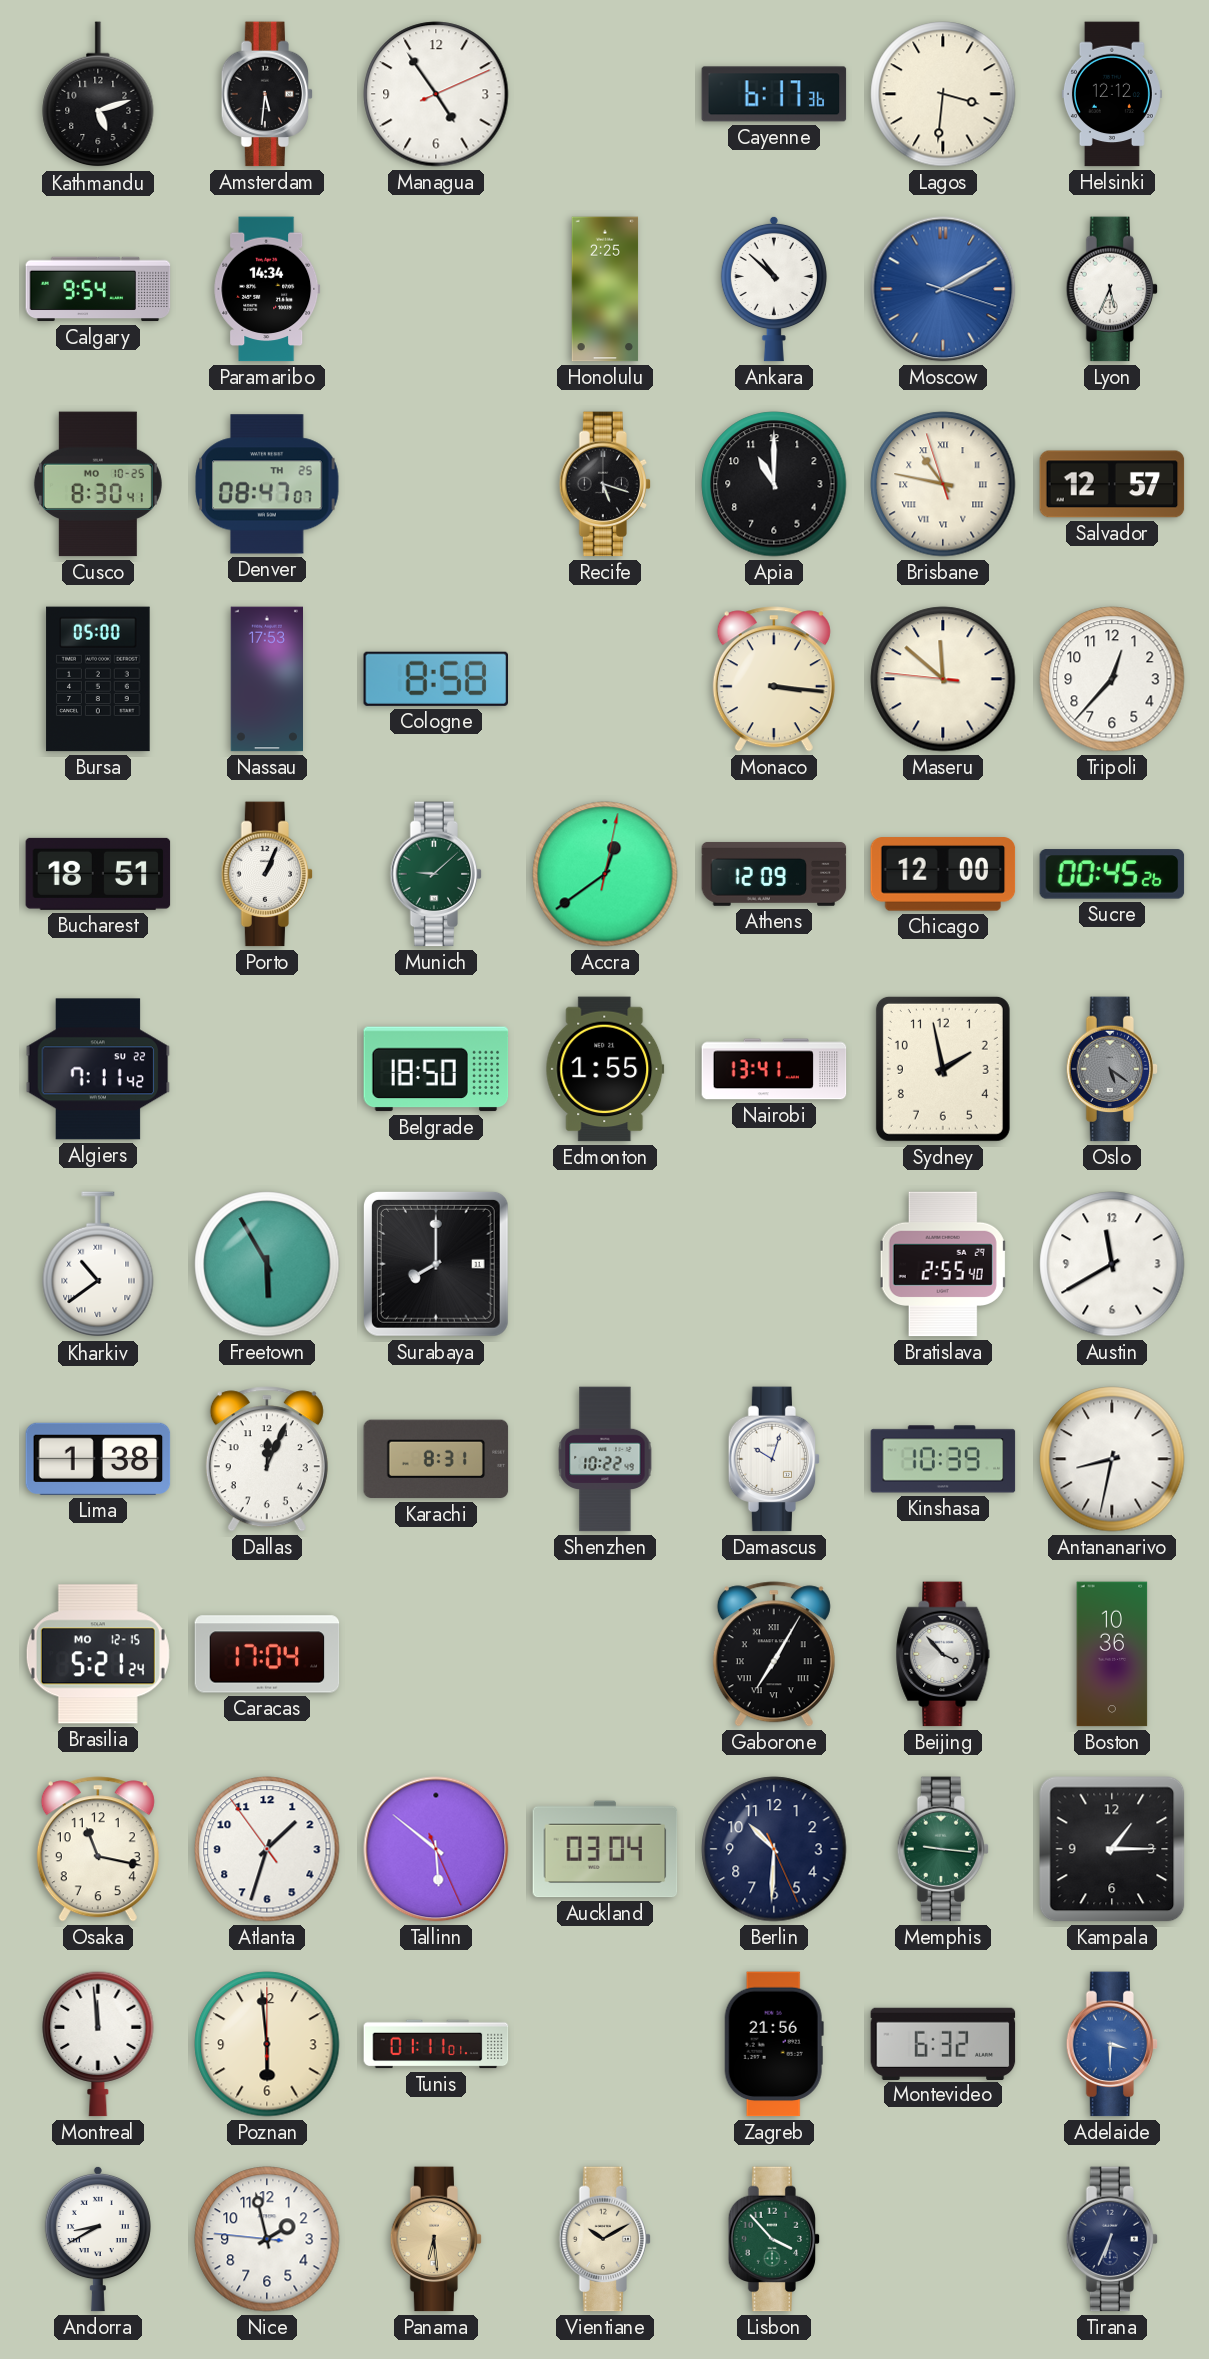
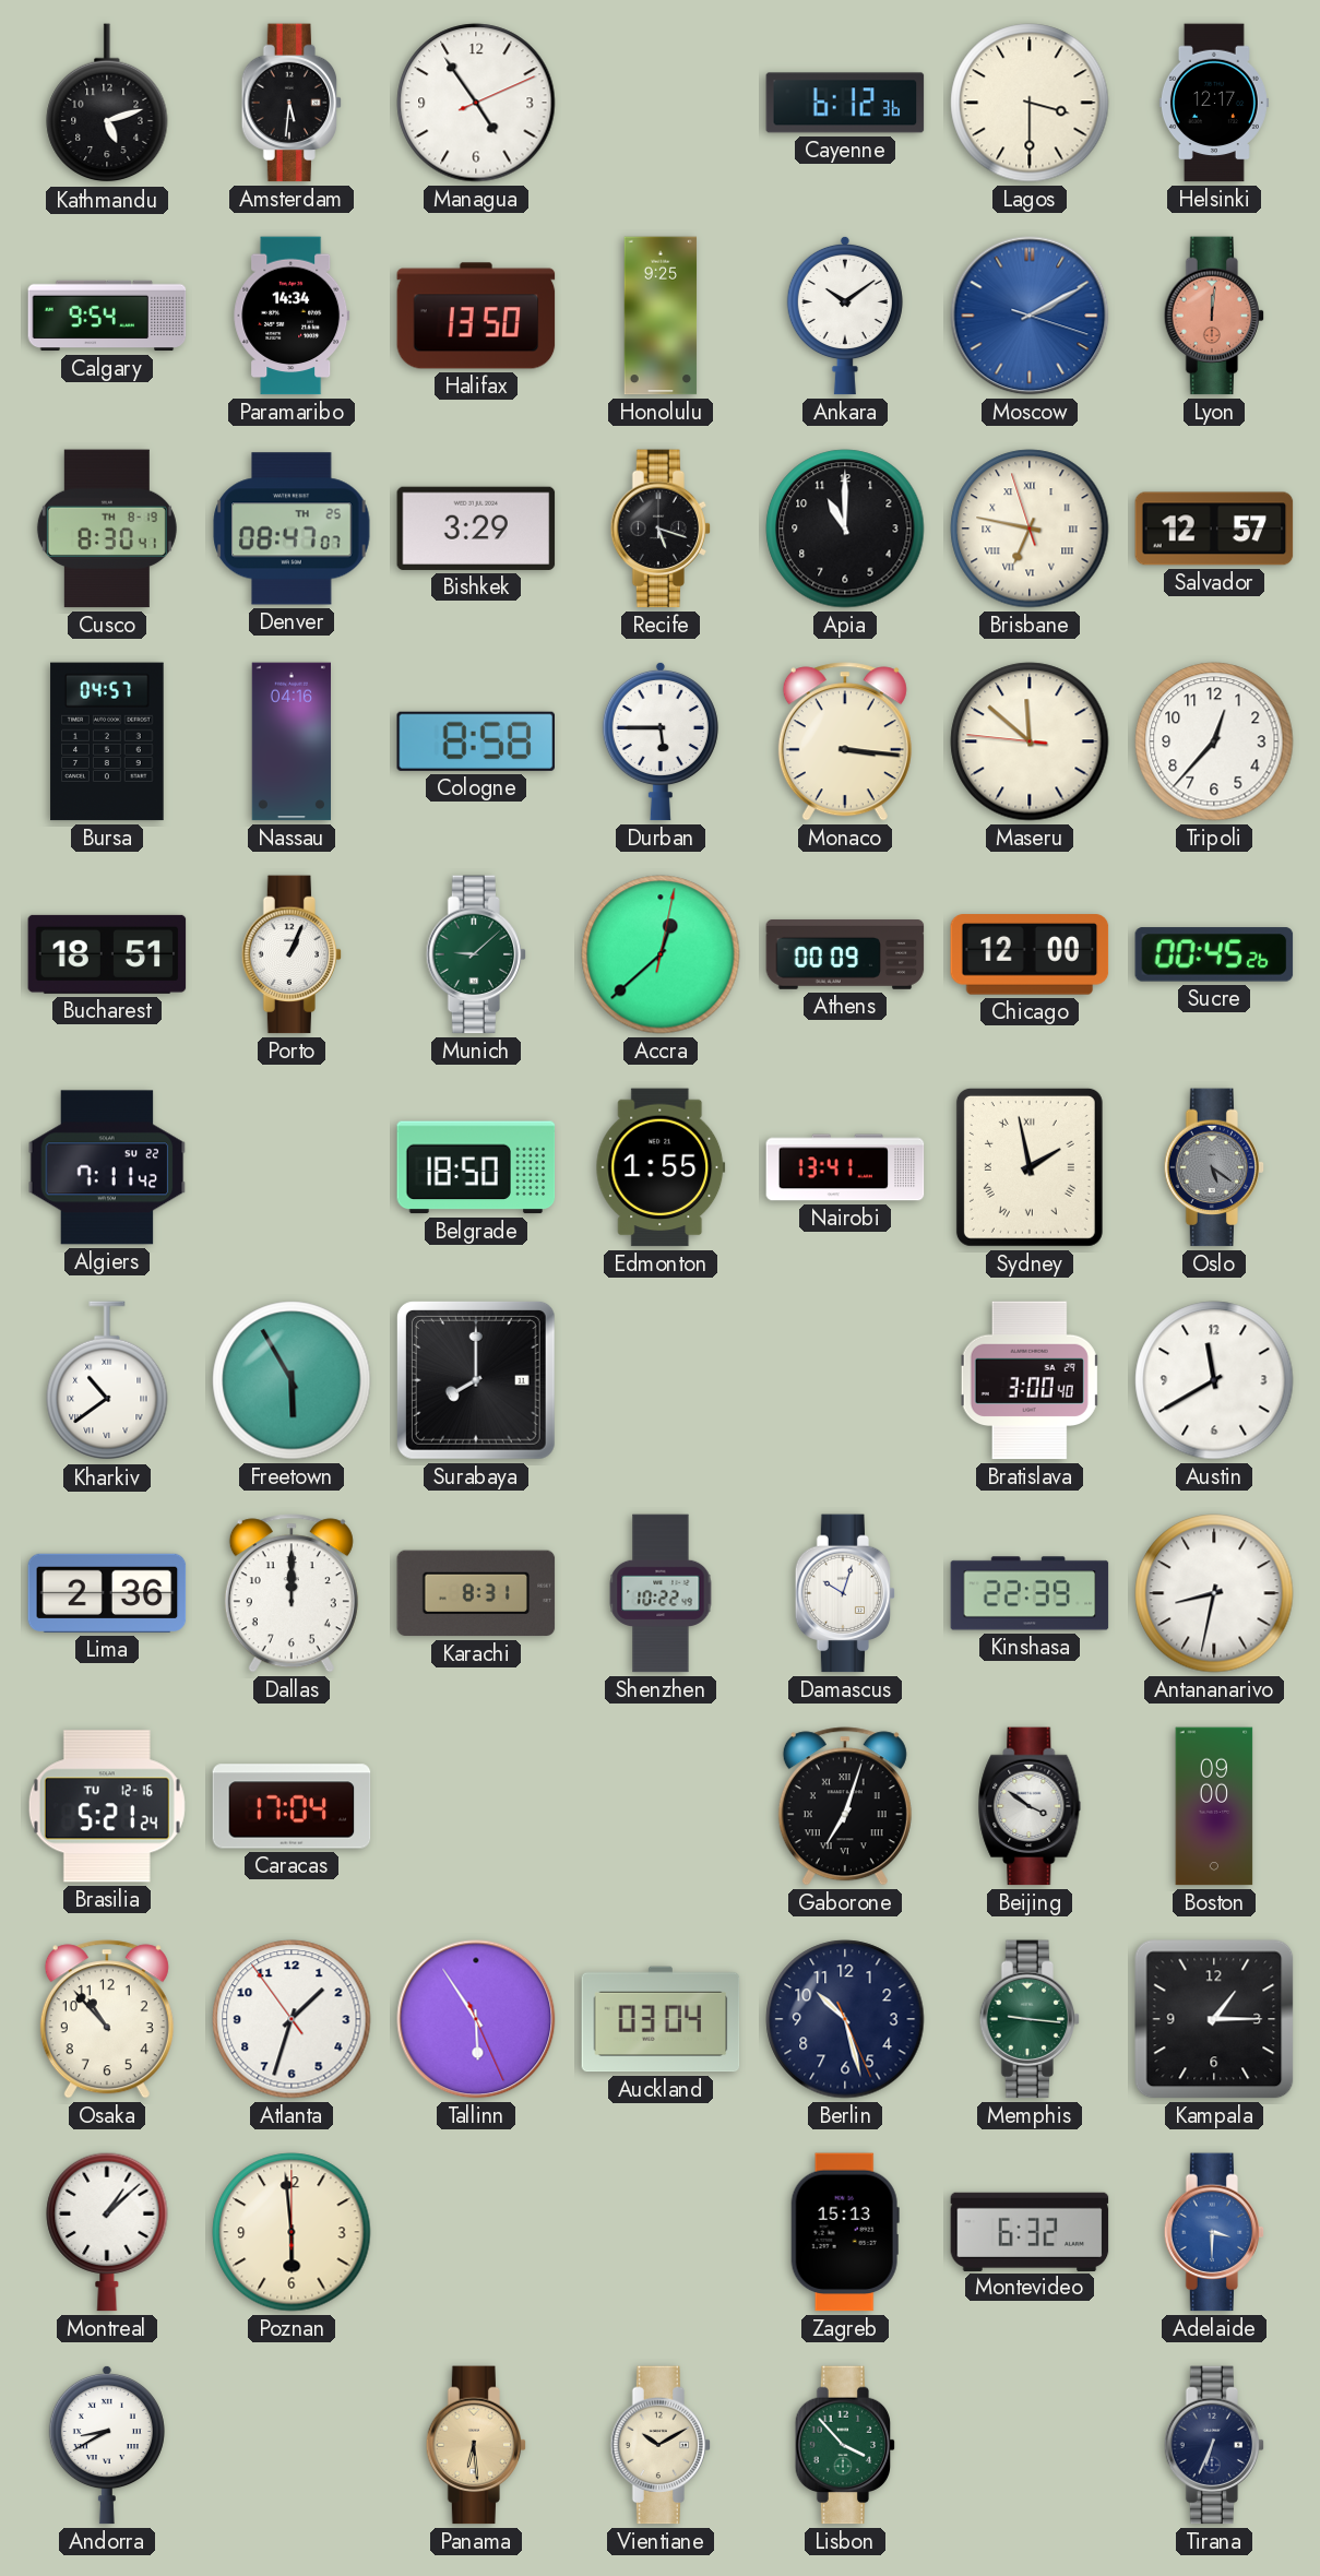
Cayenne: 6:17 -> 6:12
Lagos: 3:31 -> 3:30
Helsinki: 12:12 -> 12:17
Halifax: none -> 13:50
Honolulu: 2:25 -> 9:25
Ankara: 10:52 -> 10:09
Lyon: 5:34 -> 12:01
Lyon dial: white -> salmon
Cusco date: MO 10-25 -> TH 8-19
Bishkek: none -> 3:29
Brisbane: 10:46 -> 6:46
Bursa: 05:00 -> 04:57
Nassau: 17:53 -> 04:16
Durban: none -> 5:45
Accra: 12:39 -> 12:38
Athens: 12:09 -> 00:09
Sydney numerals: Arabic -> Roman
Bratislava: 2:55 -> 3:00
Lima: 1:38 -> 2:36
Dallas: 12:04 -> 12:00
Kinshasa: 10:39 -> 22:39
Brasilia date: MO 12-15 -> TU 12-16
Gaborone: 7:05 -> 7:03
Beijing: 3:53 -> 3:51
Boston: 10:36 -> 09:00
Osaka: 11:17 -> 10:53
Tallinn: 5:51 -> 5:54
Berlin: 10:30 -> 10:27
Montreal: 11:59 -> 1:08
Tunis: 01:11 -> none
Zagreb: 21:56 -> 15:13
Nice: 1:57 -> none
